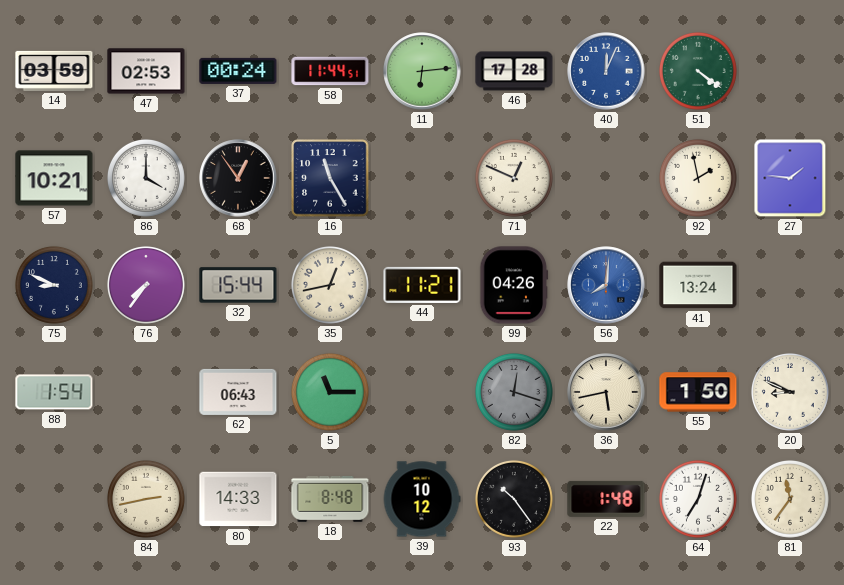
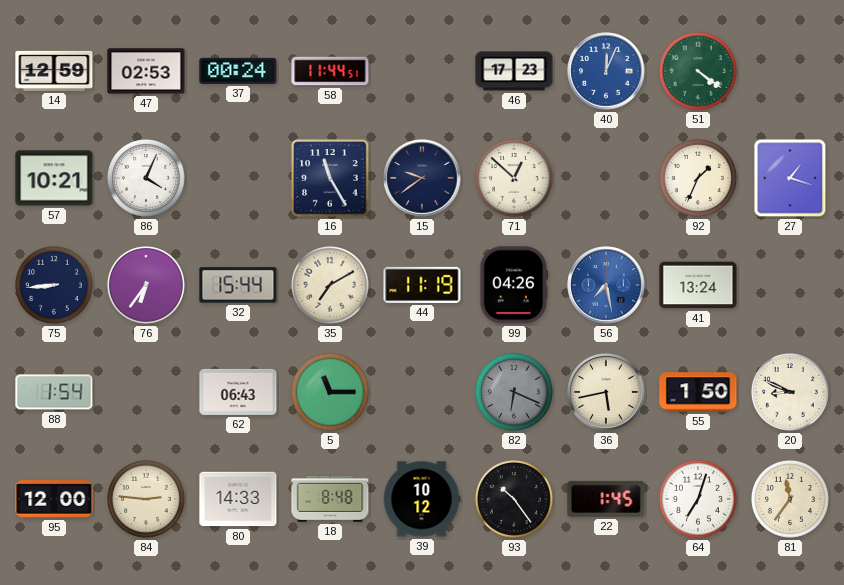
14: 03:59 -> 12:59
11: 6:14 -> none
46: 17:28 -> 17:23
86: 4:00 -> 4:04
68: 12:54 -> none
15: none -> 9:39
71: 12:49 -> 12:52
92: 1:58 -> 1:34
27: 1:46 -> 1:18
75: 8:49 -> 8:44
76: 7:36 -> 6:36
35: 12:43 -> 7:10
44: 11:21 -> 11:19
56: 8:01 -> 7:28
82: 12:18 -> 6:19
95: none -> 12:00
84: 2:43 -> 2:46
22: 1:48 -> 1:45
